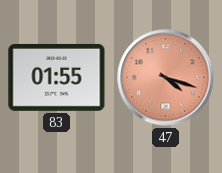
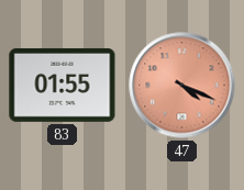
47: 4:18 -> 4:19
